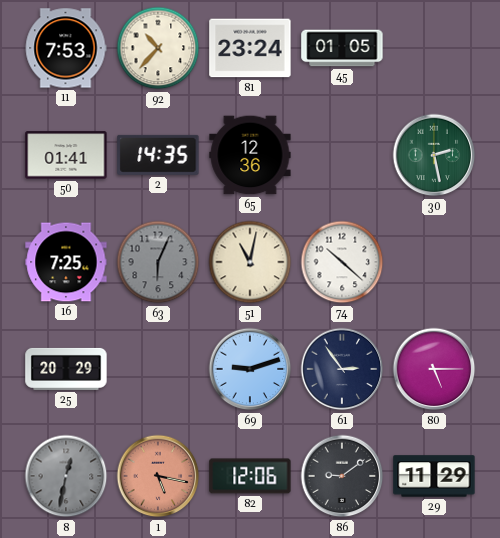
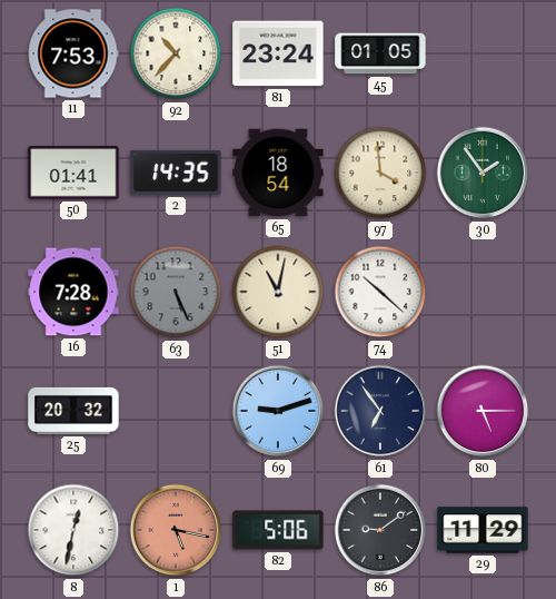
65: 12:36 -> 18:54
97: none -> 3:59
30: 2:28 -> 1:54
16: 7:25 -> 7:28
63: 6:04 -> 5:26
25: 20:29 -> 20:32
61: 2:54 -> 6:54
8 dial: grey -> white
82: 12:06 -> 5:06
